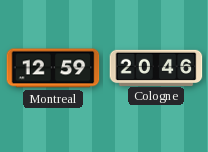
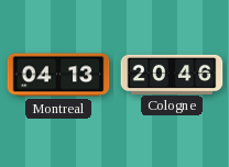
Montreal: 12:59 -> 04:13
